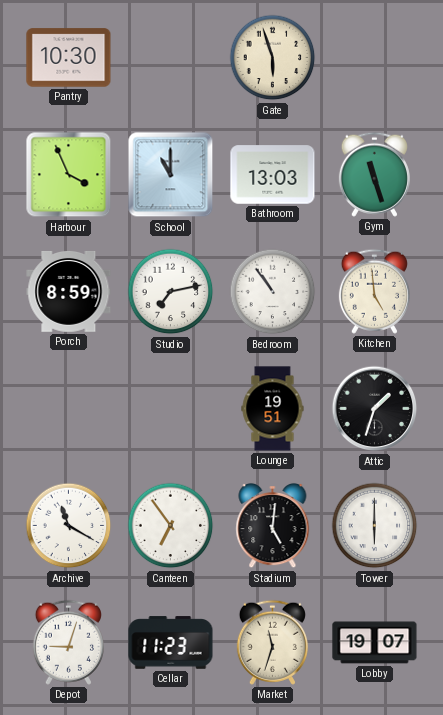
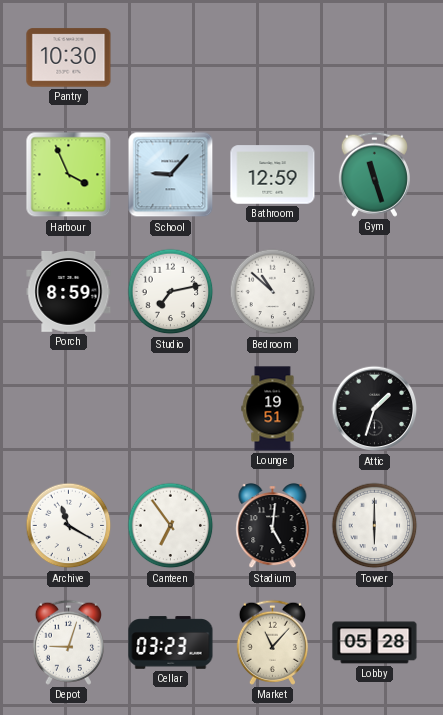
Gate: 5:57 -> none
School: 11:00 -> 9:07
Bathroom: 13:03 -> 12:59
Bedroom: 10:54 -> 10:52
Kitchen: 4:59 -> none
Cellar: 11:23 -> 03:23
Market: 11:33 -> 11:07
Lobby: 19:07 -> 05:28
